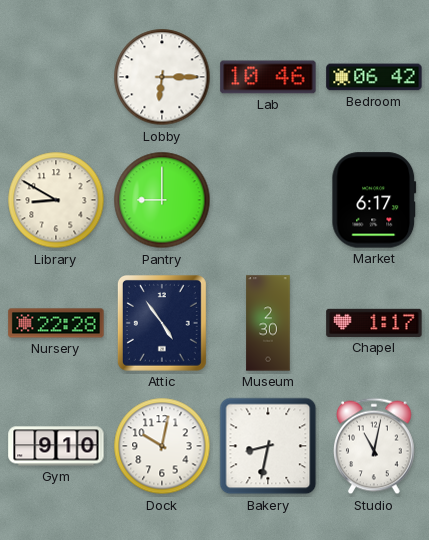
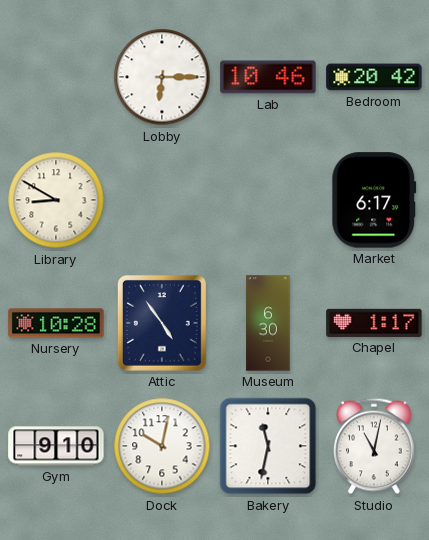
Bedroom: 06:42 -> 20:42
Pantry: 9:00 -> none
Nursery: 22:28 -> 10:28
Museum: 2:30 -> 6:30
Bakery: 8:32 -> 11:32
